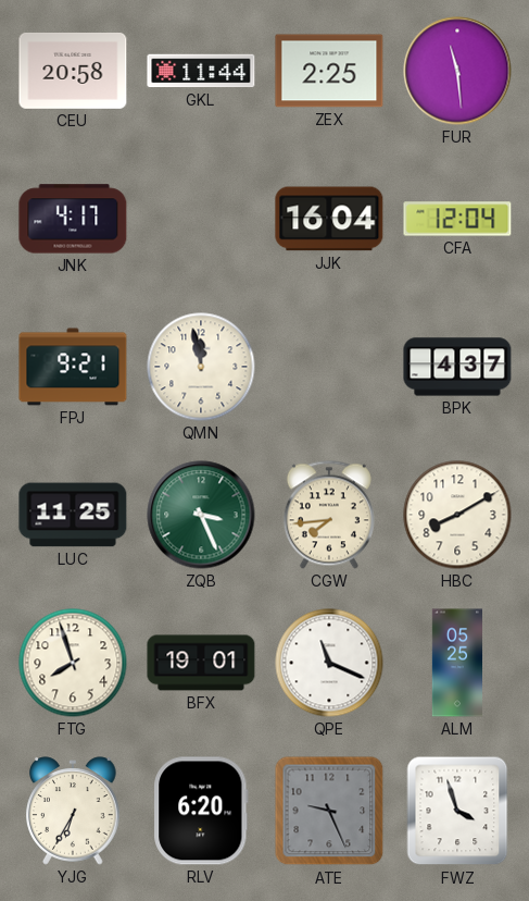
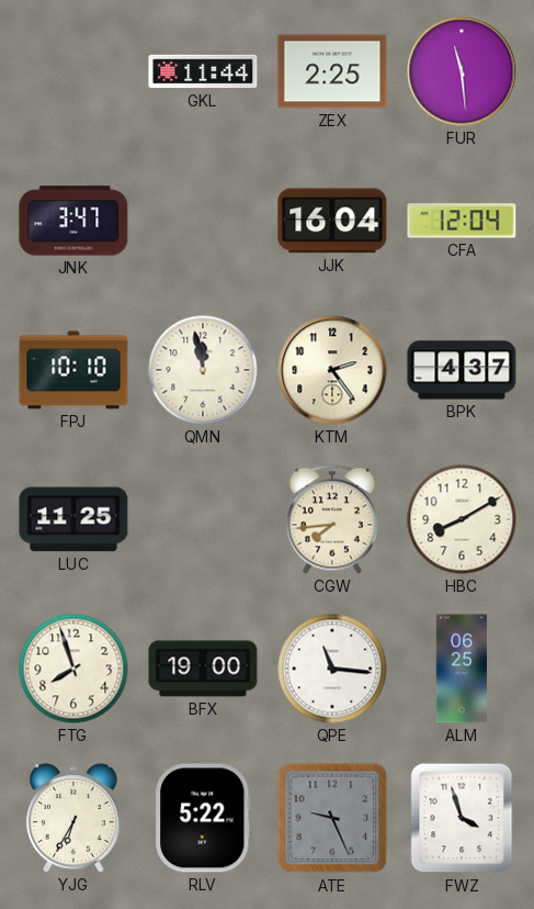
CEU: 20:58 -> none
JNK: 4:17 -> 3:47
FPJ: 9:21 -> 10:10
KTM: none -> 2:24
ZQB: 3:26 -> none
BFX: 19:01 -> 19:00
QPE: 11:19 -> 11:16
ALM: 05:25 -> 06:25
RLV: 6:20 -> 5:22
